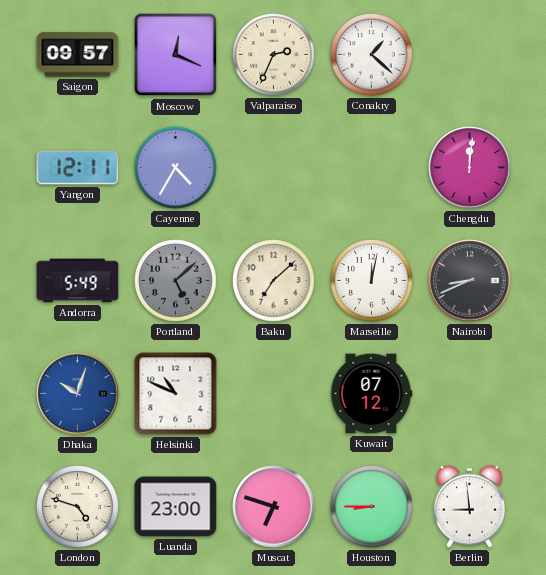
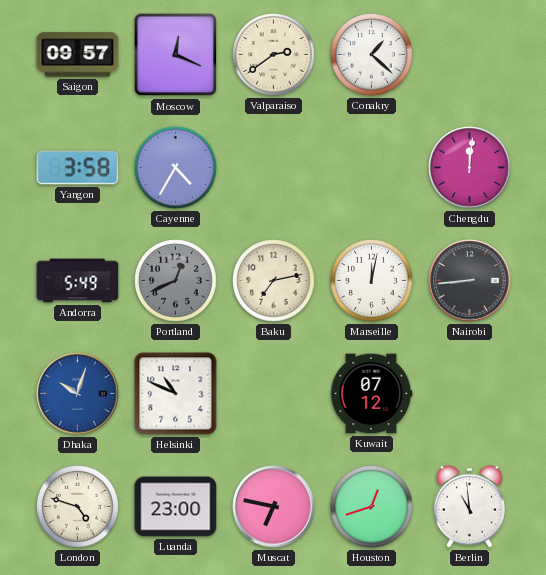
Valparaiso: 2:34 -> 2:39
Yangon: 12:11 -> 3:58
Portland: 5:08 -> 12:41
Baku: 7:08 -> 7:13
Nairobi: 8:41 -> 8:44
Muscat: 6:48 -> 6:47
Houston: 8:45 -> 12:42
Berlin: 8:59 -> 10:59
